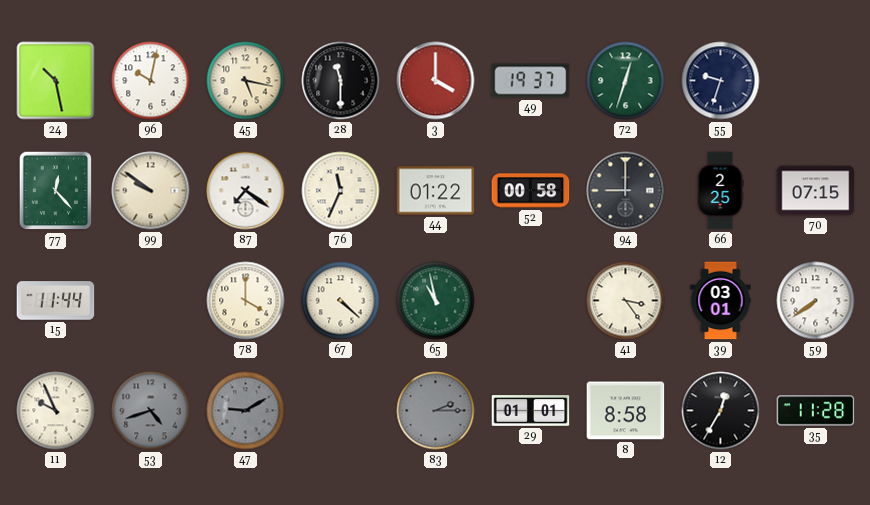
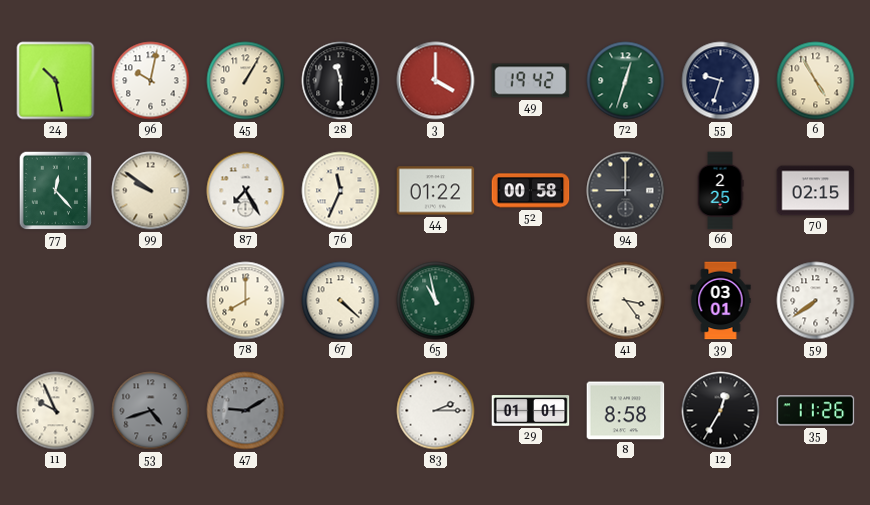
45: 5:17 -> 1:05
49: 19:37 -> 19:42
6: none -> 4:55
87: 7:21 -> 7:25
70: 07:15 -> 02:15
15: 11:44 -> none
78: 4:00 -> 8:00
83 dial: grey -> white
35: 11:28 -> 11:26
